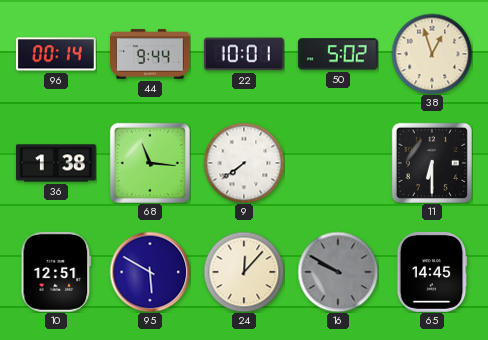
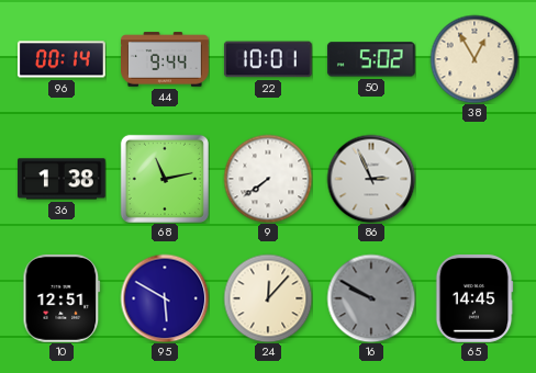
38: 12:57 -> 12:55
68: 11:16 -> 11:13
86: none -> 2:56
11: 6:30 -> none
